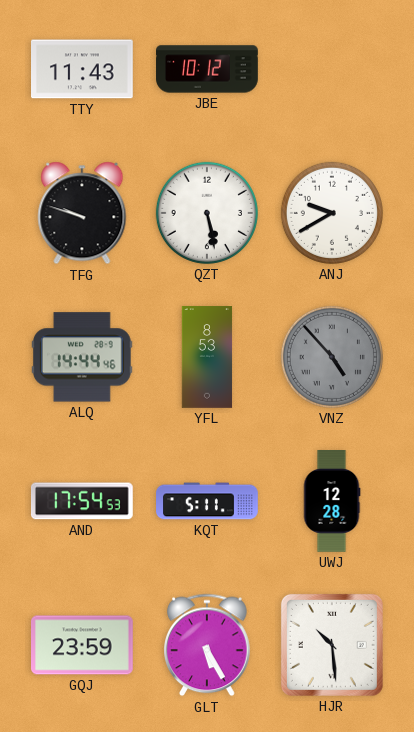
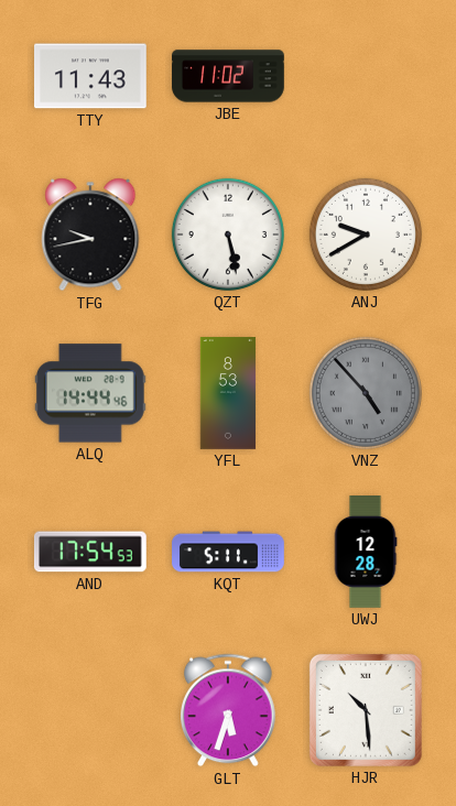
JBE: 10:12 -> 11:02
TFG: 9:48 -> 9:43
GQJ: 23:59 -> none
GLT: 5:25 -> 5:33
